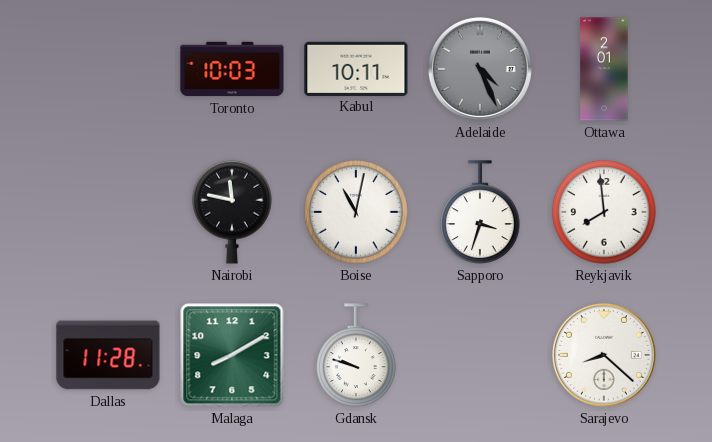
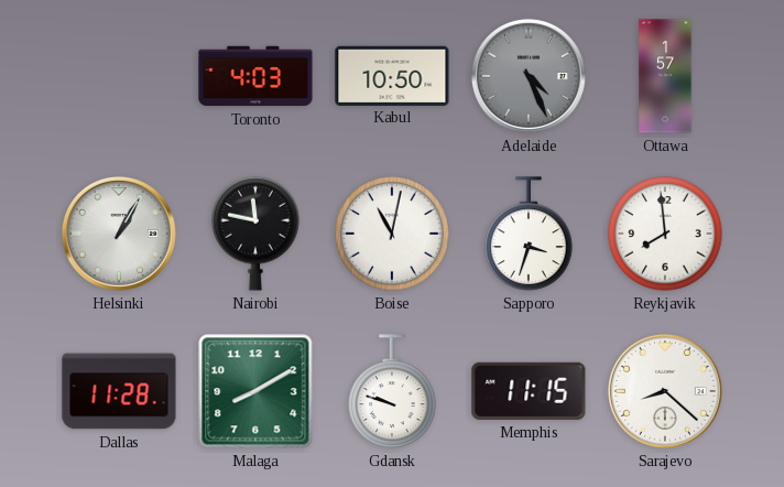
Toronto: 10:03 -> 4:03
Kabul: 10:11 -> 10:50
Ottawa: 2:01 -> 1:57
Helsinki: none -> 1:05
Memphis: none -> 11:15
